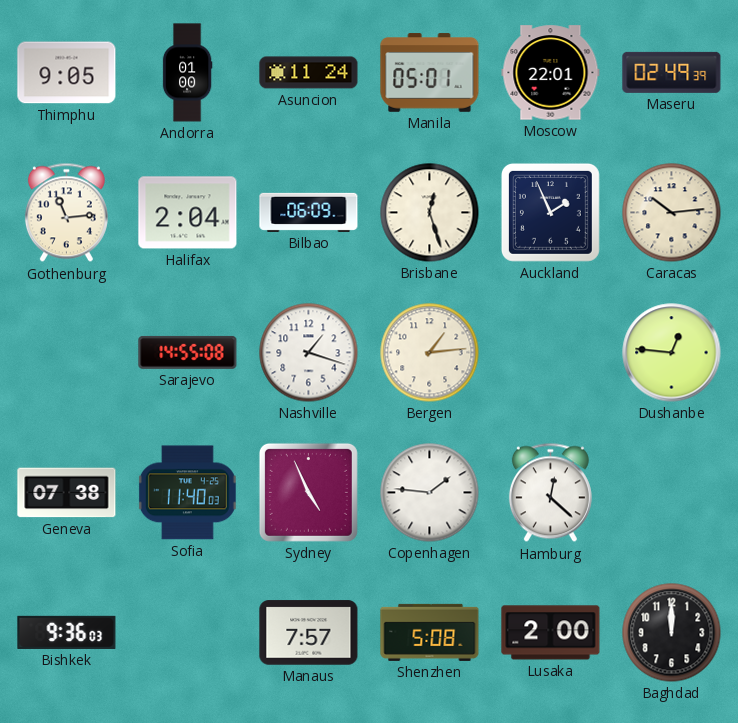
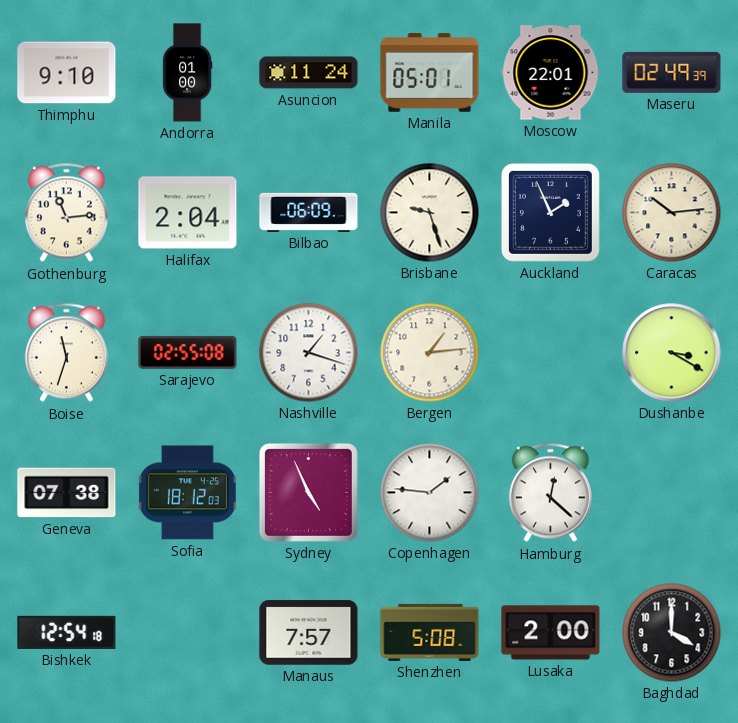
Thimphu: 9:05 -> 9:10
Brisbane: 12:27 -> 9:27
Boise: none -> 11:33
Sarajevo: 14:55 -> 02:55
Dushanbe: 12:46 -> 3:20
Sofia: 11:40 -> 18:12
Bishkek: 9:36 -> 12:54
Baghdad: 12:00 -> 4:00
